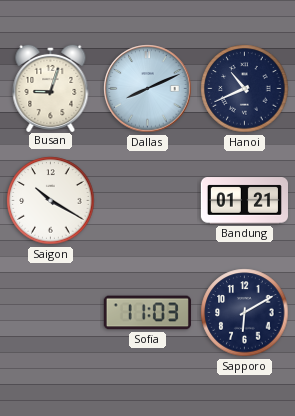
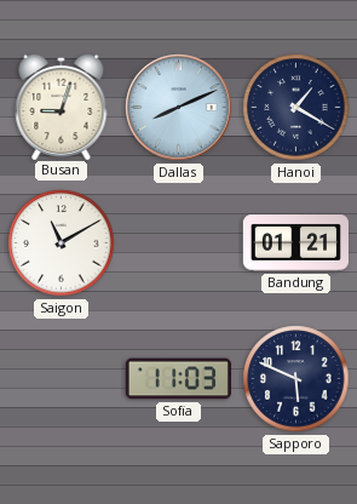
Hanoi: 10:41 -> 1:20
Saigon: 10:20 -> 11:10
Sapporo: 6:10 -> 5:49
